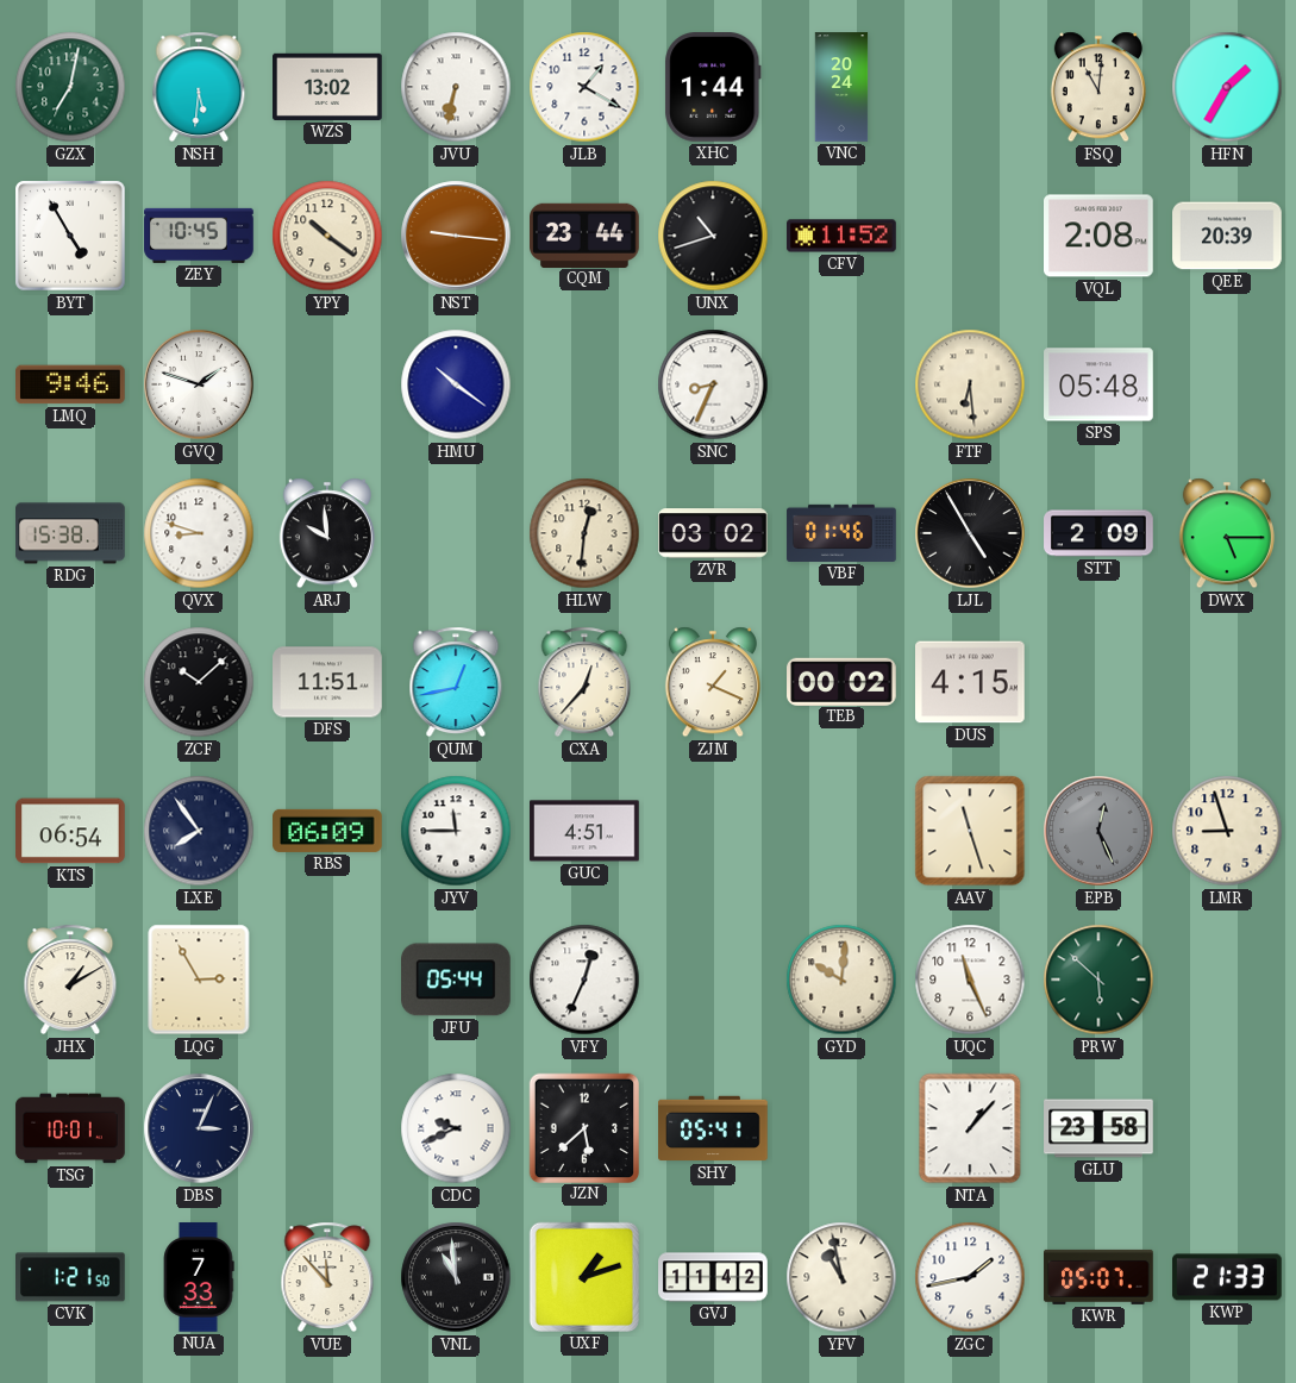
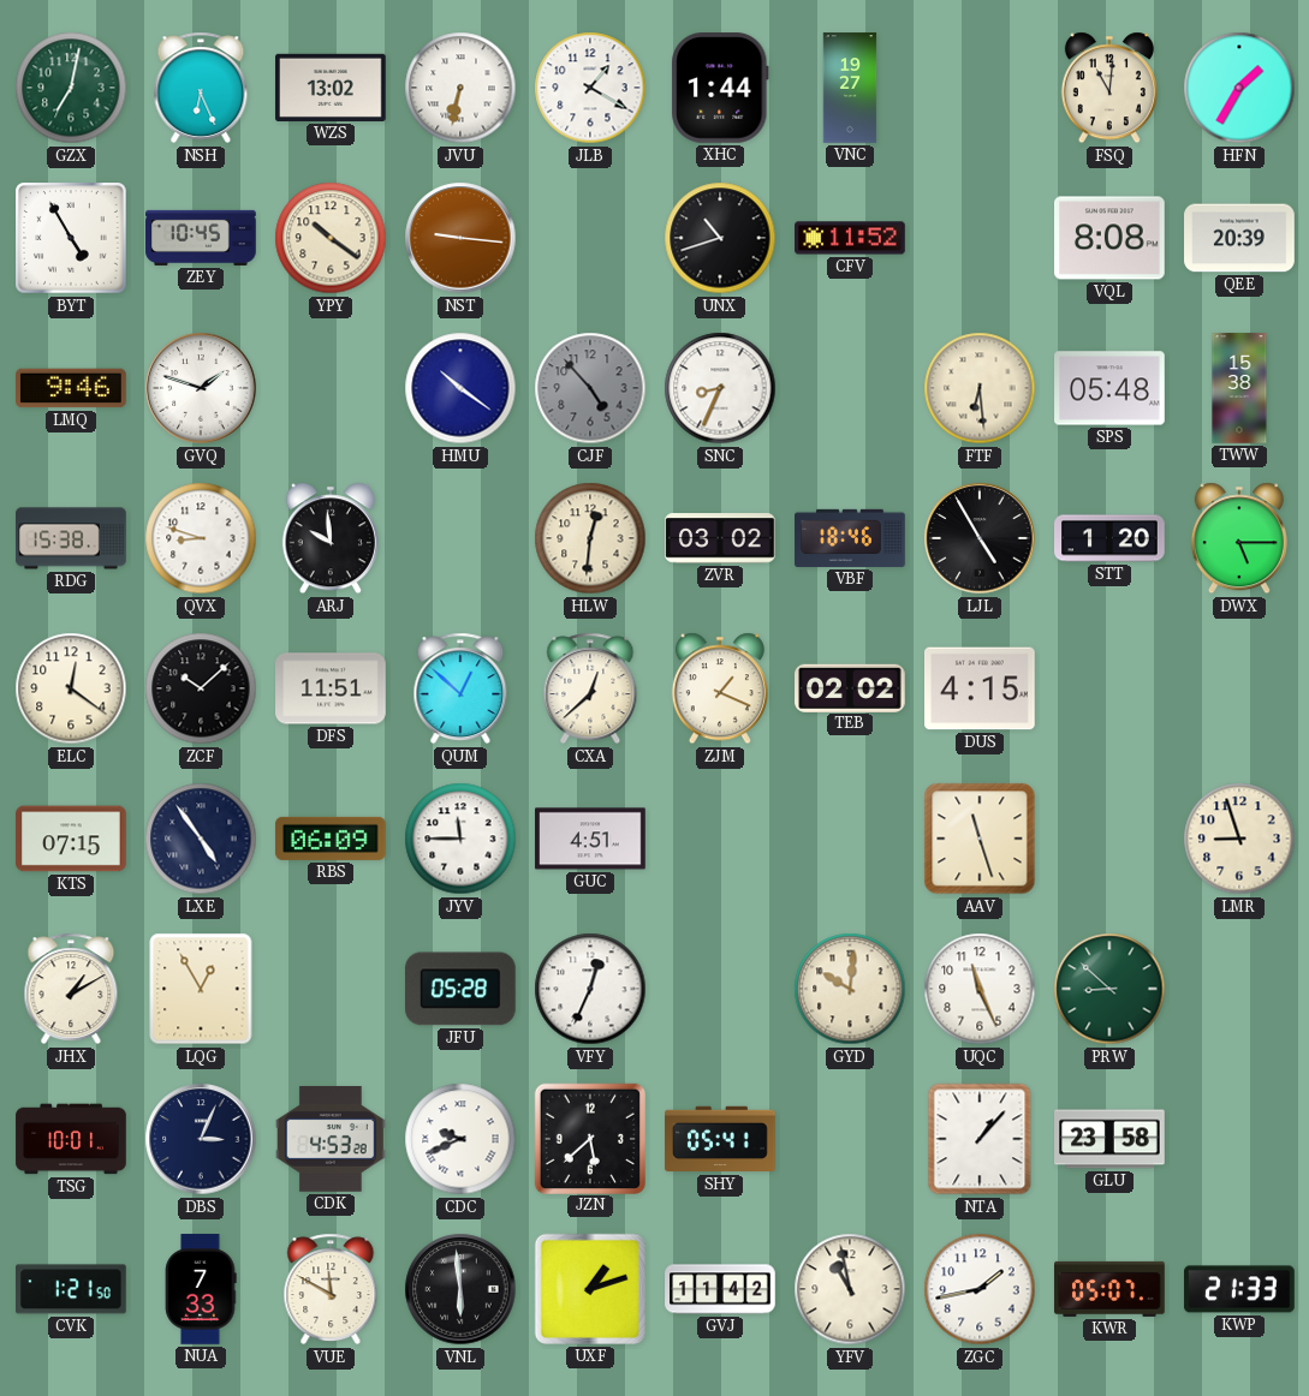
NSH: 5:31 -> 6:26
VNC: 20:24 -> 19:27
CQM: 23:44 -> none
VQL: 2:08 -> 8:08
CJF: none -> 4:53
TWW: none -> 15:38
VBF: 01:46 -> 18:46
STT: 2:09 -> 1:20
ELC: none -> 12:21
QUM: 12:43 -> 12:52
CXA: 12:37 -> 12:38
TEB: 00:02 -> 02:02
KTS: 06:54 -> 07:15
LXE: 7:54 -> 4:54
EPB: 12:26 -> none
LQG: 2:55 -> 12:55
JFU: 05:44 -> 05:28
PRW: 5:52 -> 8:52
CDK: none -> 4:53
VUE: 11:53 -> 11:50
VNL: 10:59 -> 5:59
